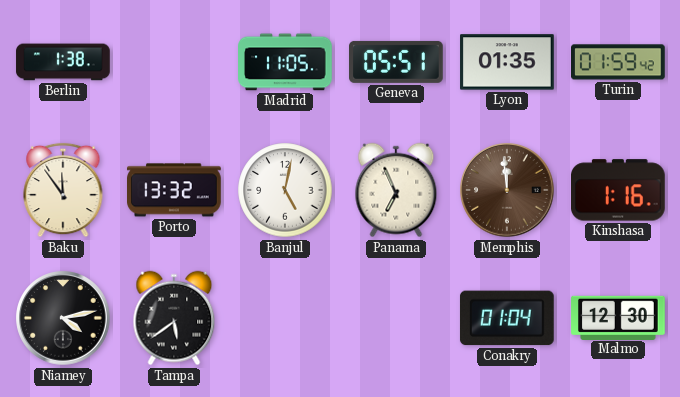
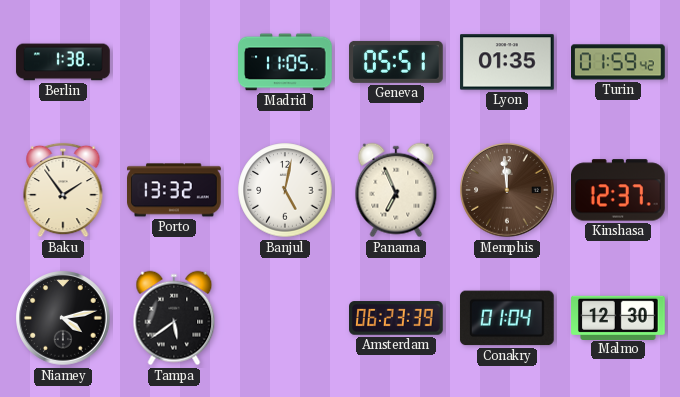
Baku: 11:54 -> 1:54
Kinshasa: 1:16 -> 12:37
Amsterdam: none -> 06:23
